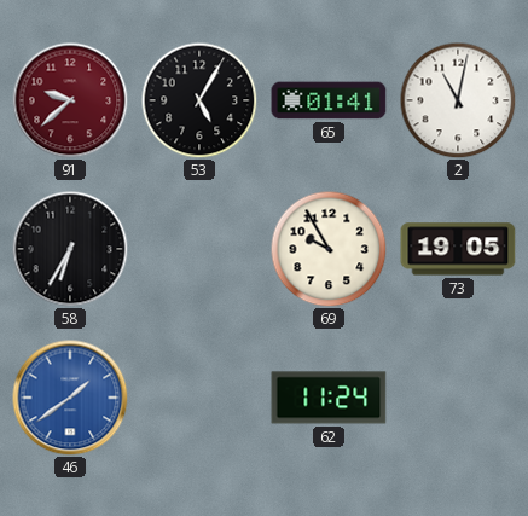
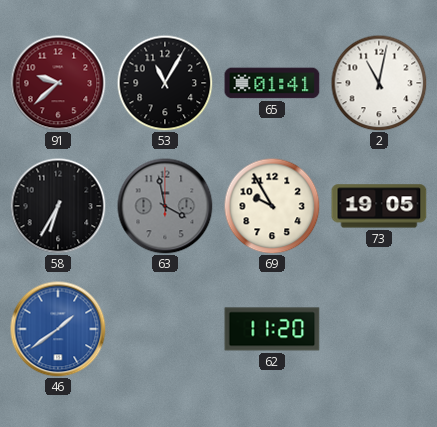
53: 5:05 -> 11:05
63: none -> 3:58
62: 11:24 -> 11:20
